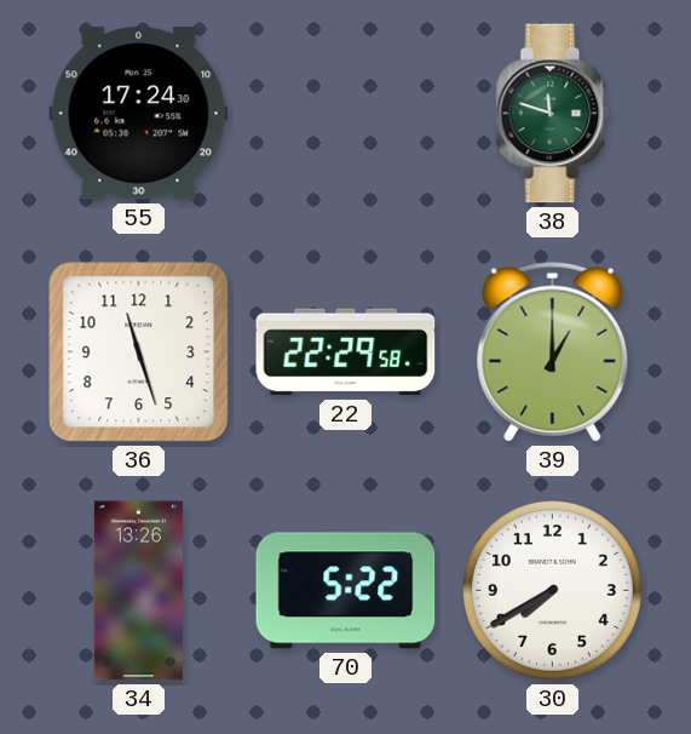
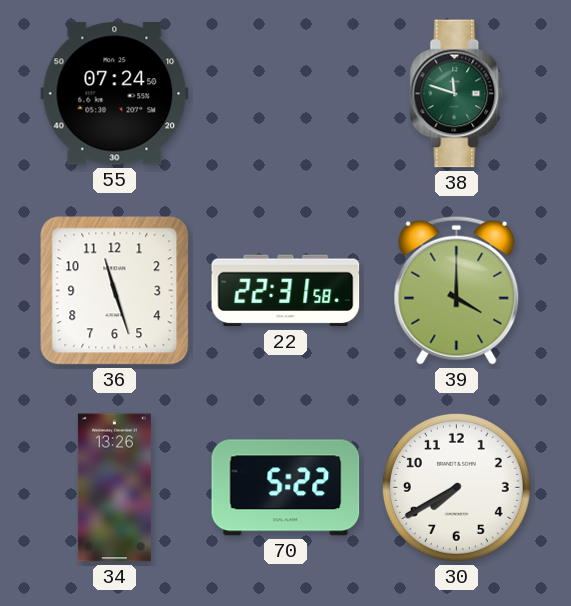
55: 17:24 -> 07:24
22: 22:29 -> 22:31
39: 1:00 -> 4:00
